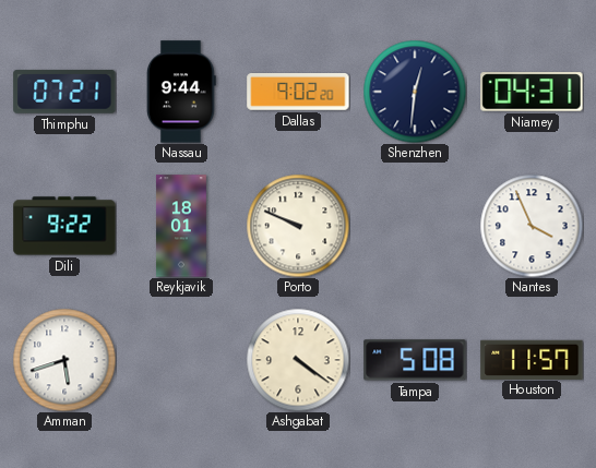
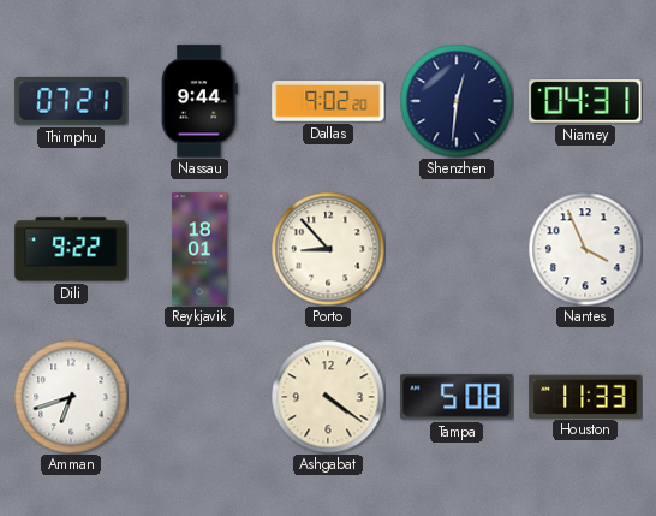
Porto: 9:49 -> 8:53
Amman: 5:42 -> 6:42
Houston: 11:57 -> 11:33
